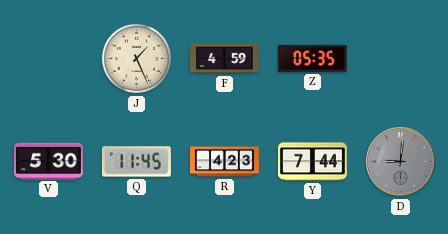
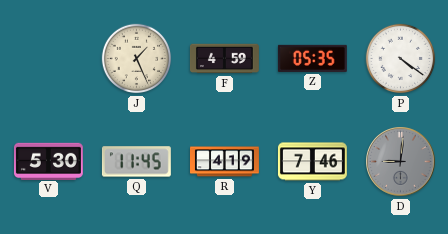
P: none -> 4:21
R: 4:23 -> 4:19
Y: 7:44 -> 7:46
